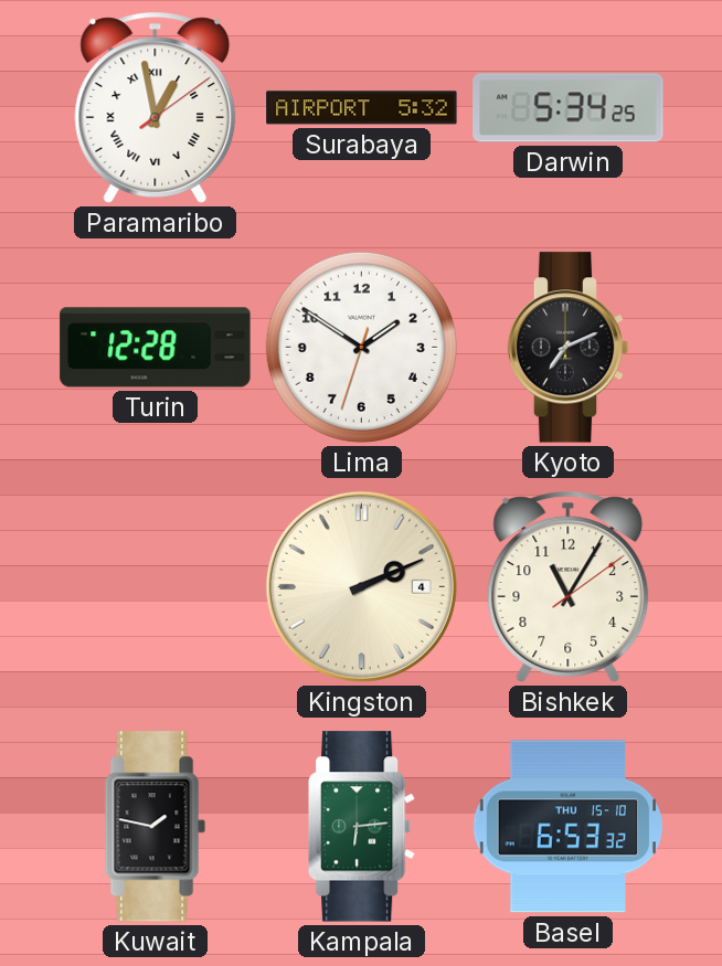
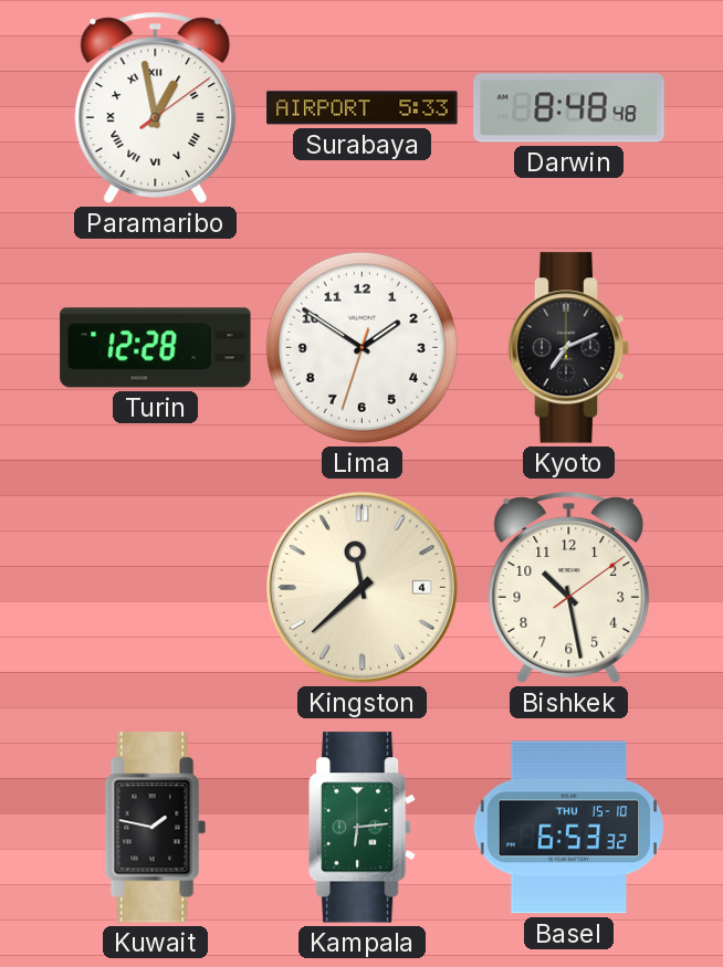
Surabaya: 5:32 -> 5:33
Darwin: 5:34 -> 8:48
Kingston: 2:11 -> 11:38
Bishkek: 11:05 -> 10:28
